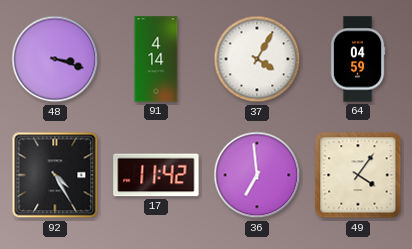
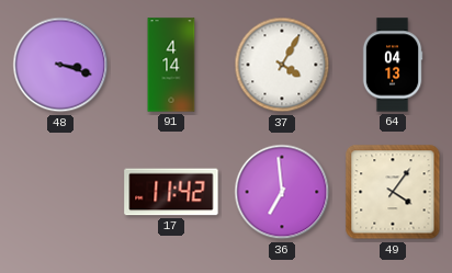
64: 04:59 -> 04:13
92: 4:25 -> none
